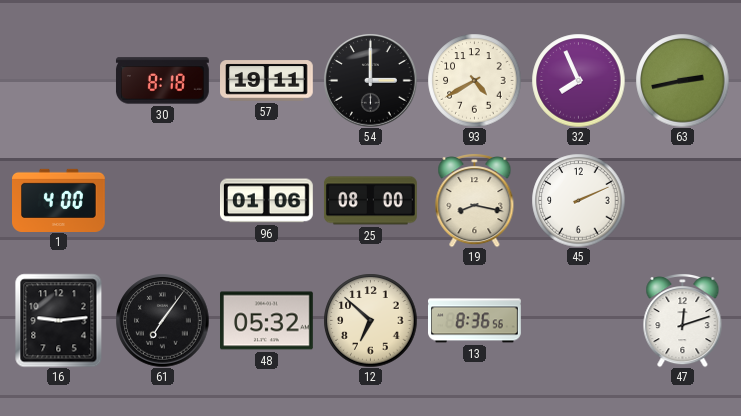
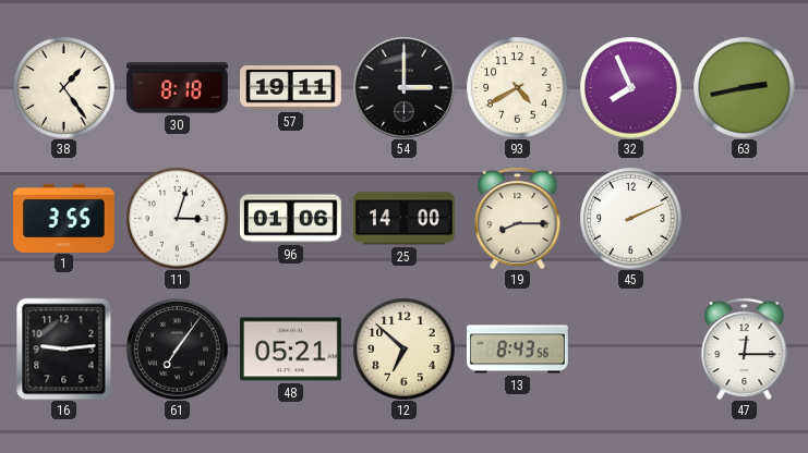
38: none -> 1:24
1: 4:00 -> 3:55
11: none -> 3:03
25: 08:00 -> 14:00
19: 8:17 -> 8:15
48: 05:32 -> 05:21
13: 8:36 -> 8:43
47: 12:12 -> 12:15
